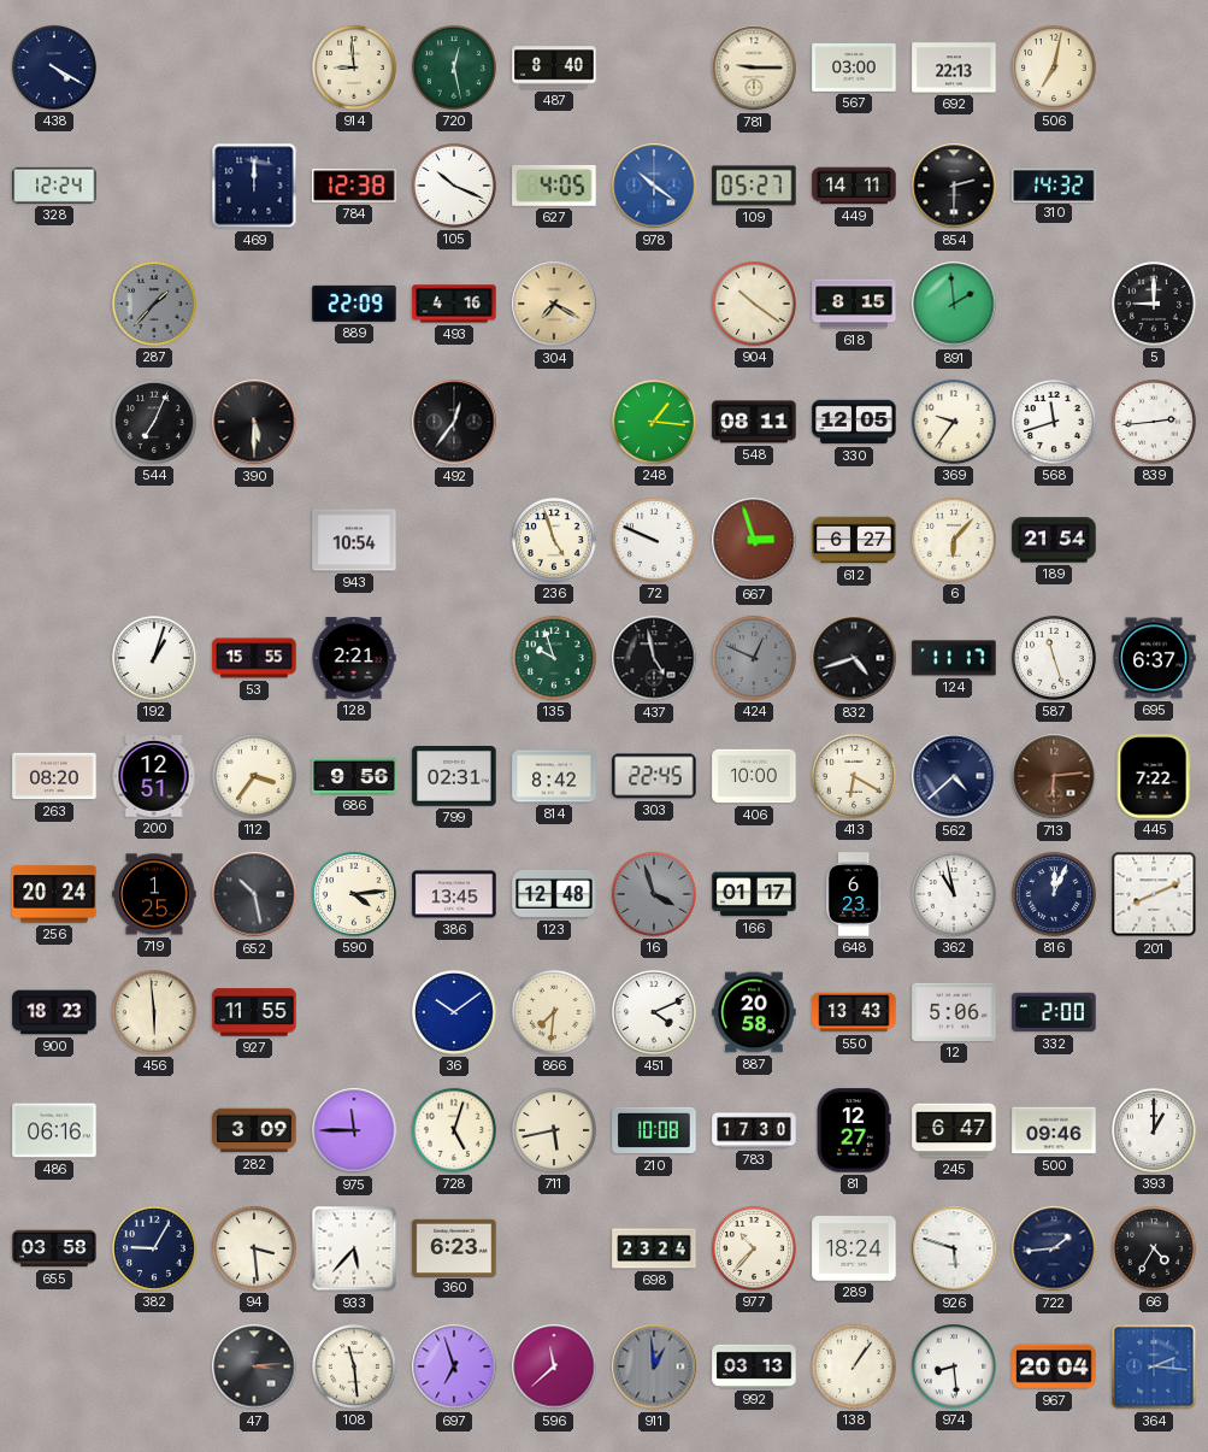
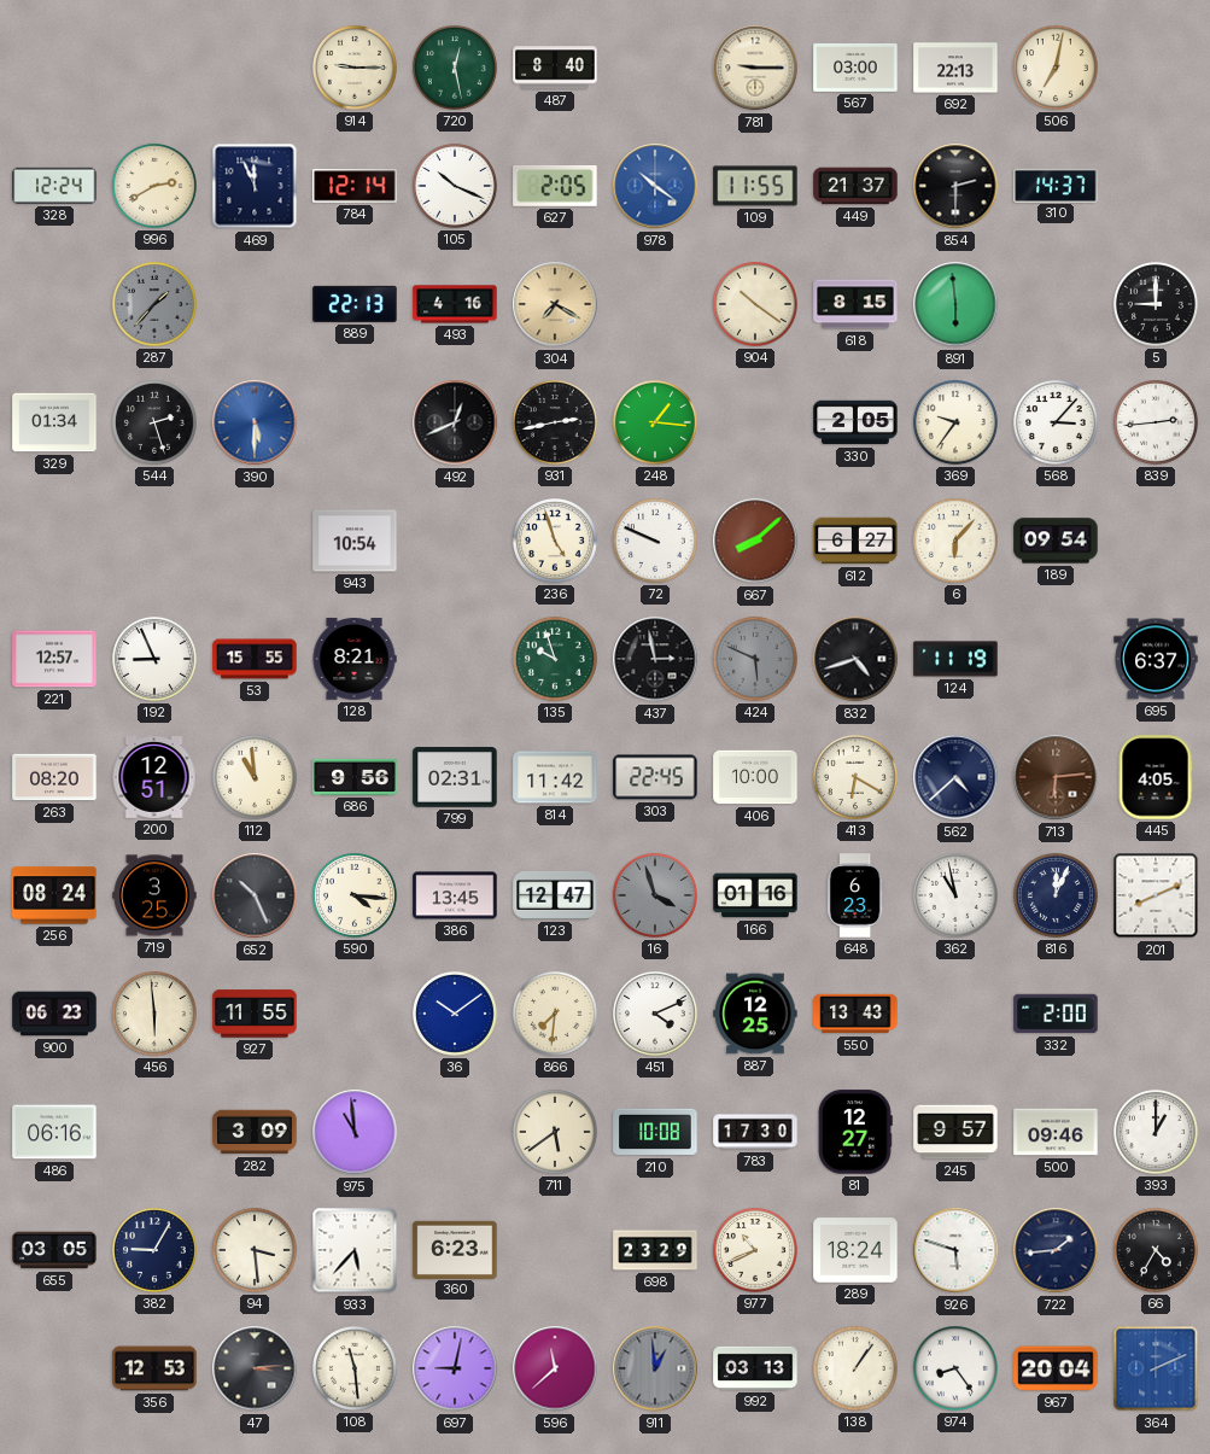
438: 4:20 -> none
914: 8:59 -> 9:15
996: none -> 2:40
469: 12:00 -> 11:56
784: 12:38 -> 12:14
627: 4:05 -> 2:05
109: 05:27 -> 11:55
449: 14:11 -> 21:37
310: 14:32 -> 14:37
889: 22:09 -> 22:13
891: 1:59 -> 5:59
329: none -> 01:34
544: 7:04 -> 2:27
390 dial: black -> blue
492: 12:36 -> 12:41
931: none -> 2:43
548: 08:11 -> none
330: 12:05 -> 2:05
568: 11:42 -> 3:07
667: 2:57 -> 8:08
189: 21:54 -> 09:54
221: none -> 12:57
192: 1:03 -> 8:56
128: 2:21 -> 8:21
437: 4:58 -> 2:58
424: 12:49 -> 5:49
124: 11:17 -> 11:19
587: 11:27 -> none
112: 3:36 -> 10:59
814: 8:42 -> 11:42
445: 7:22 -> 4:05
256: 20:24 -> 08:24
719: 1:25 -> 3:25
652: 10:28 -> 10:26
590: 4:14 -> 4:16
123: 12:48 -> 12:47
166: 01:17 -> 01:16
900: 18:23 -> 06:23
887: 20:58 -> 12:25
12: 5:06 -> none
975: 11:45 -> 10:59
728: 5:03 -> none
711: 5:43 -> 5:39
245: 6:47 -> 9:57
655: 03:58 -> 03:05
698: 23:24 -> 23:29
977: 10:37 -> 10:41
356: none -> 12:53
697: 6:57 -> 9:02
974: 8:29 -> 8:24
364: 2:16 -> 2:11
